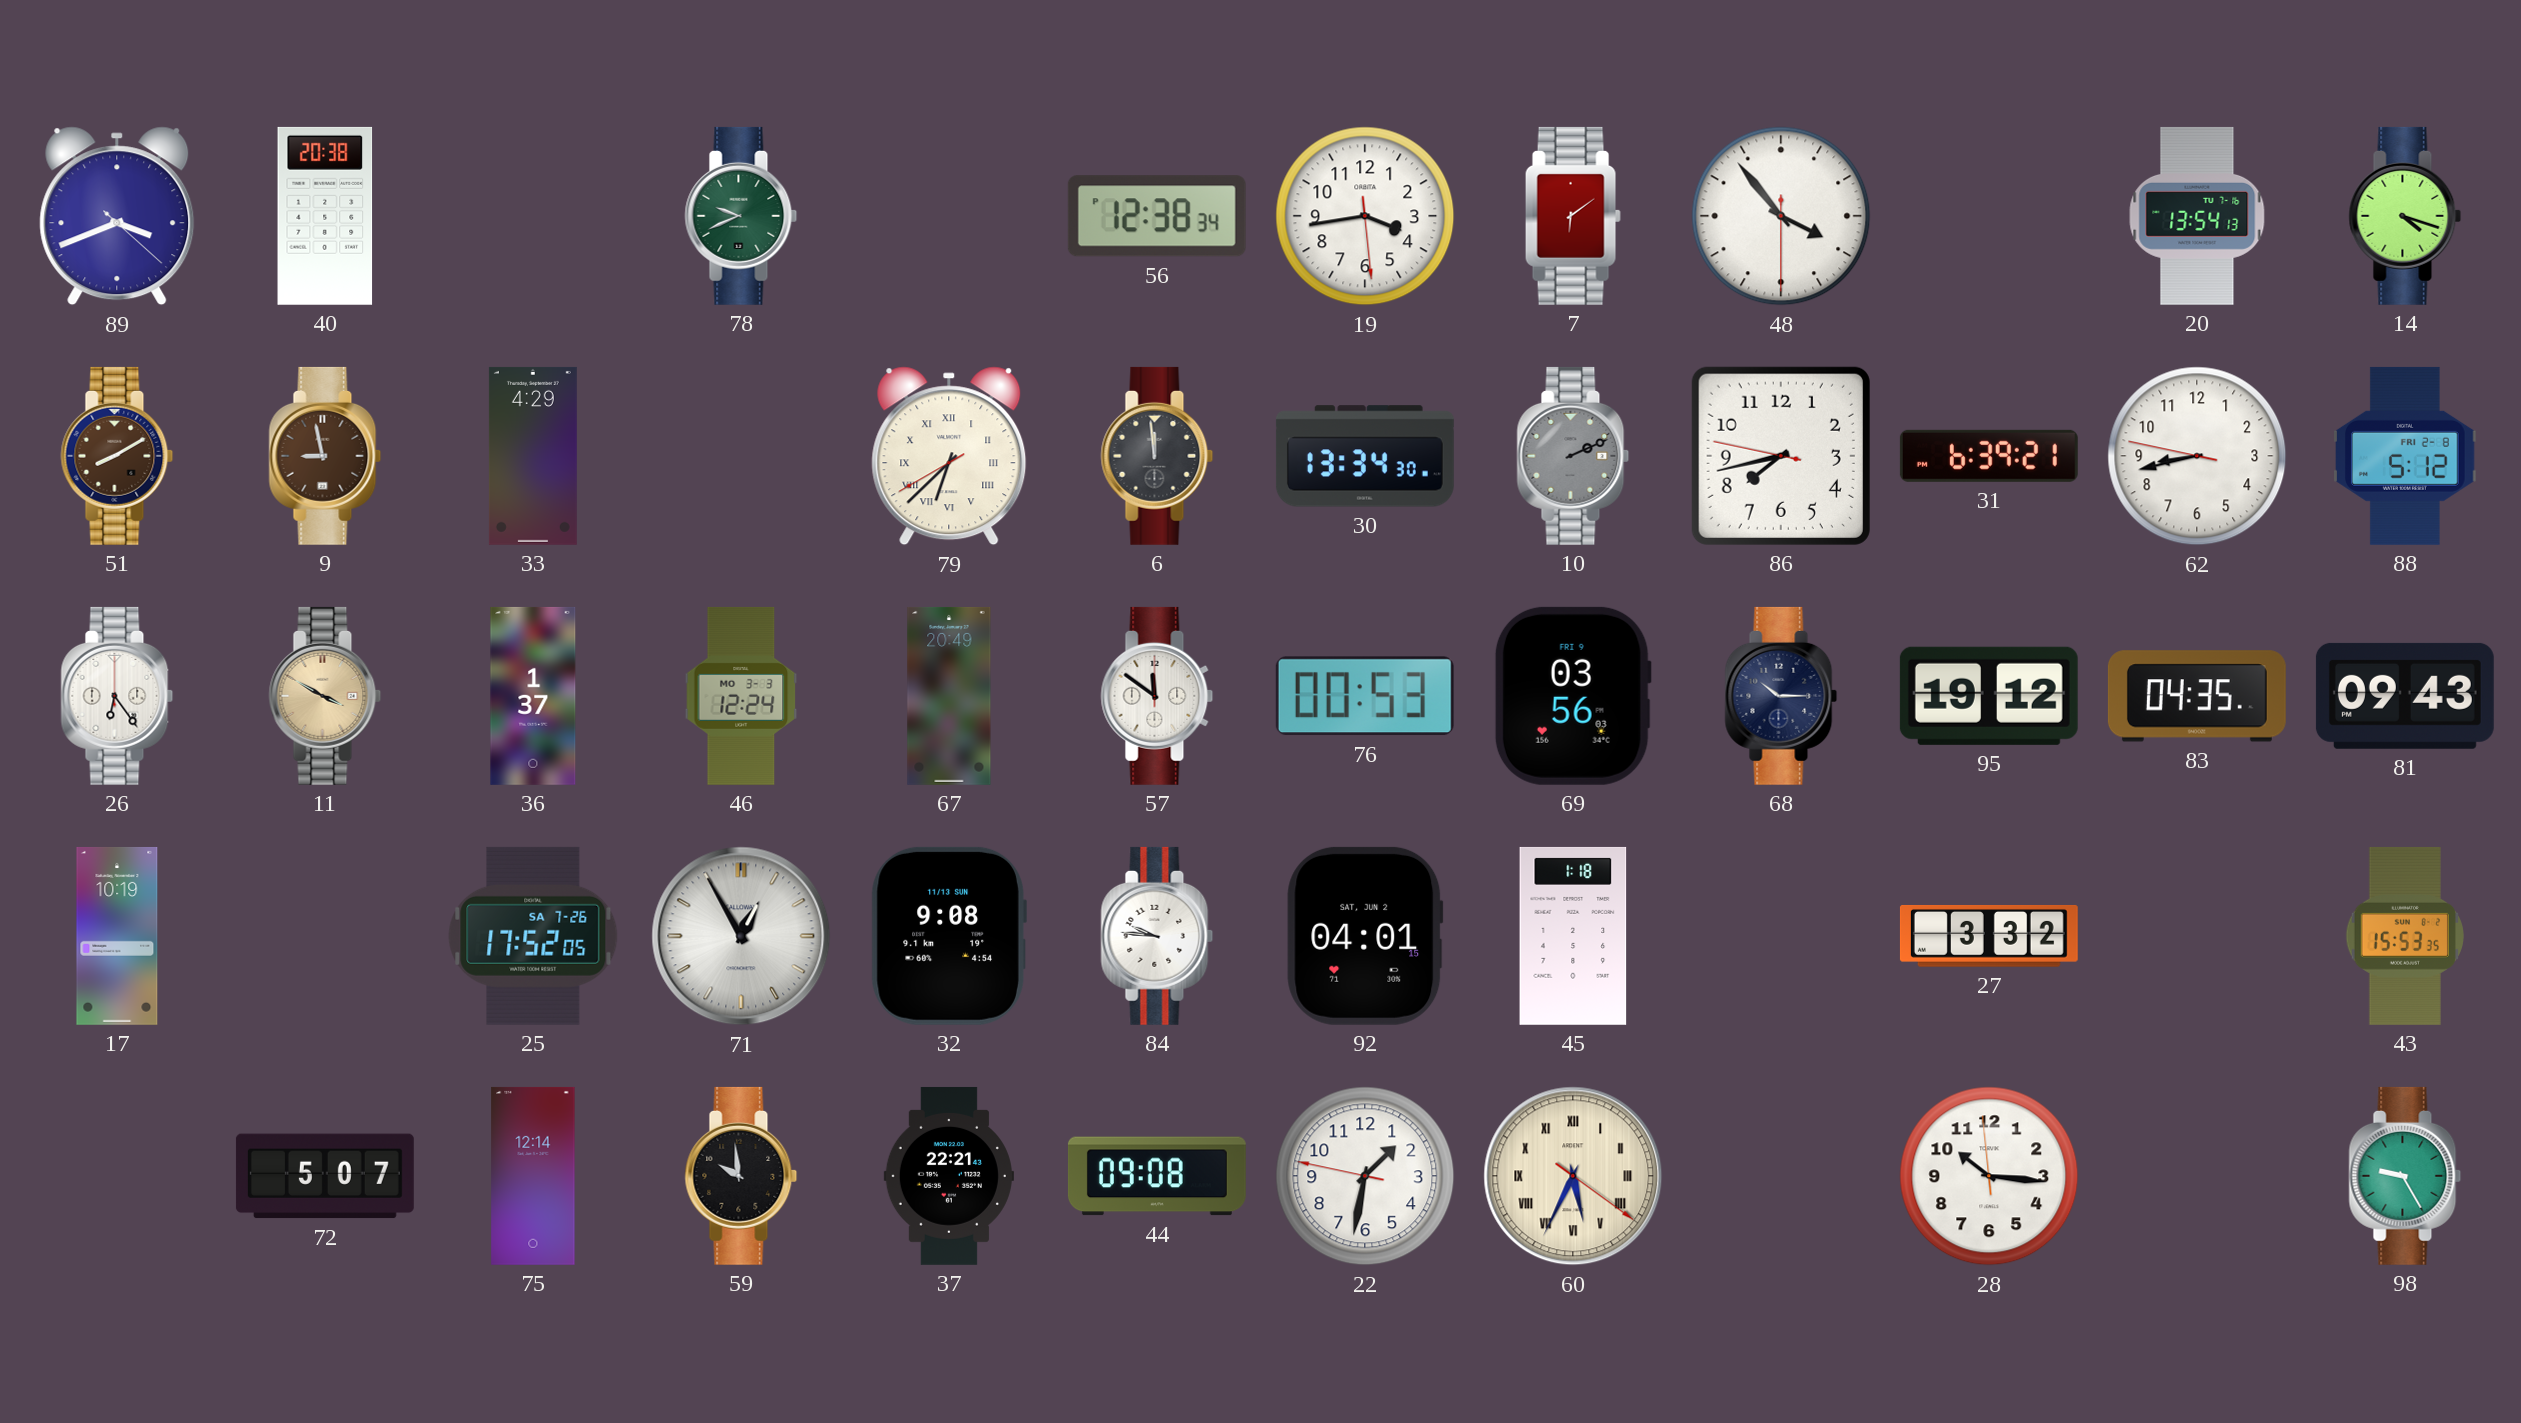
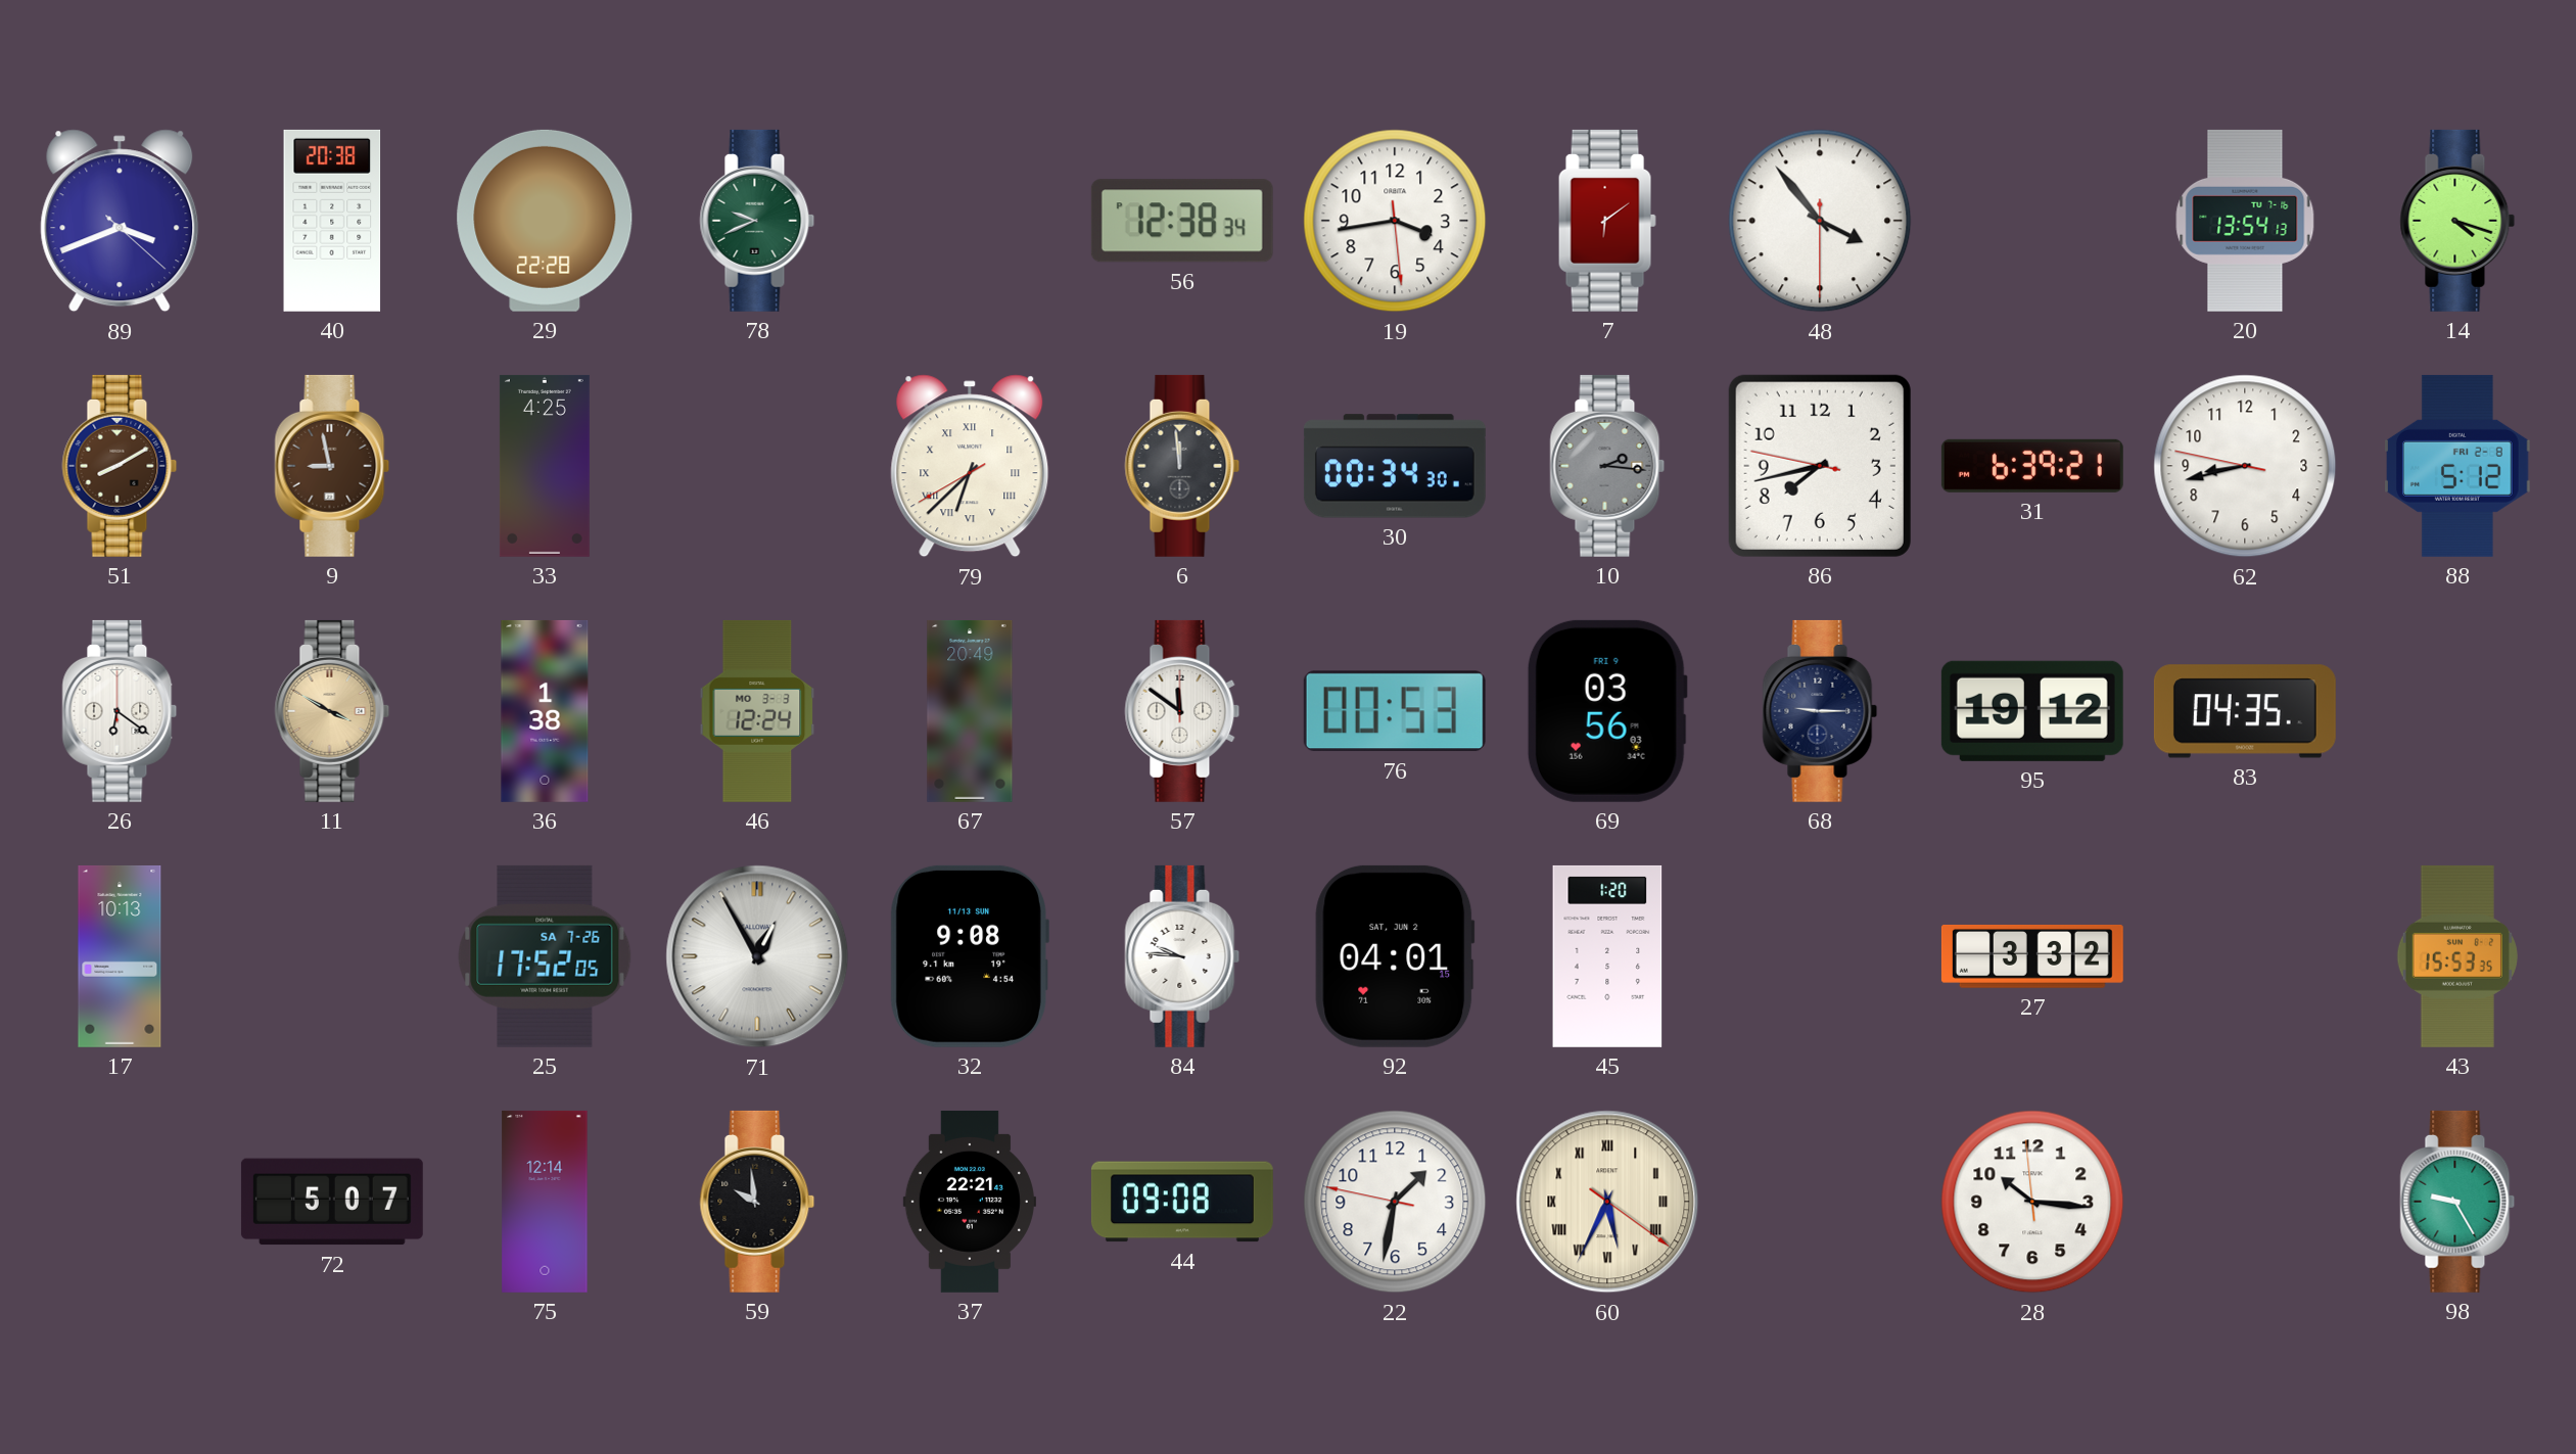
29: none -> 22:28
33: 4:29 -> 4:25
30: 13:34 -> 00:34
10: 2:11 -> 2:16
26: 6:24 -> 6:21
36: 1:37 -> 1:38
68: 10:15 -> 9:15
81: 09:43 -> none
17: 10:19 -> 10:13
45: 1:18 -> 1:20
